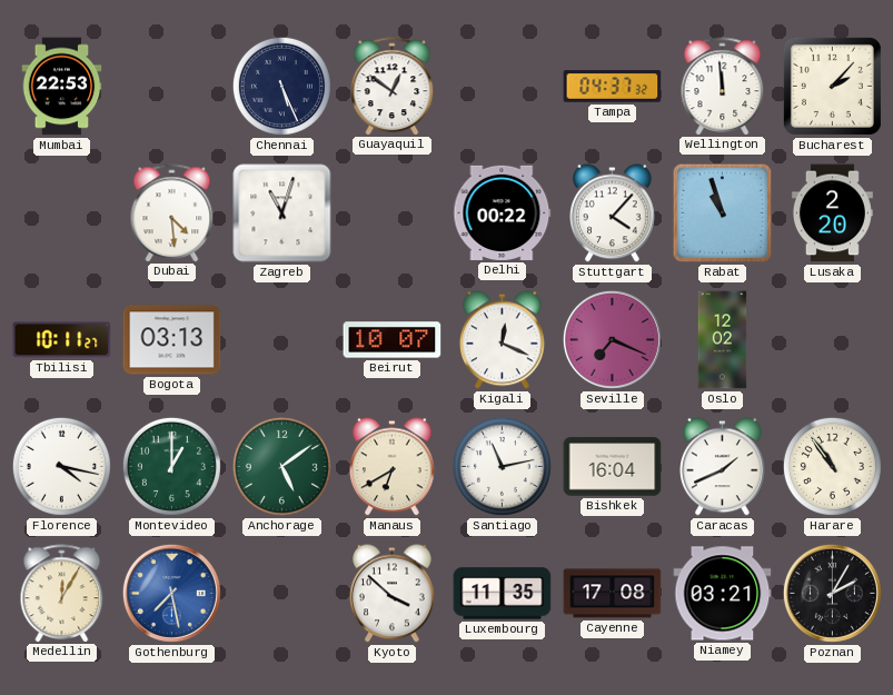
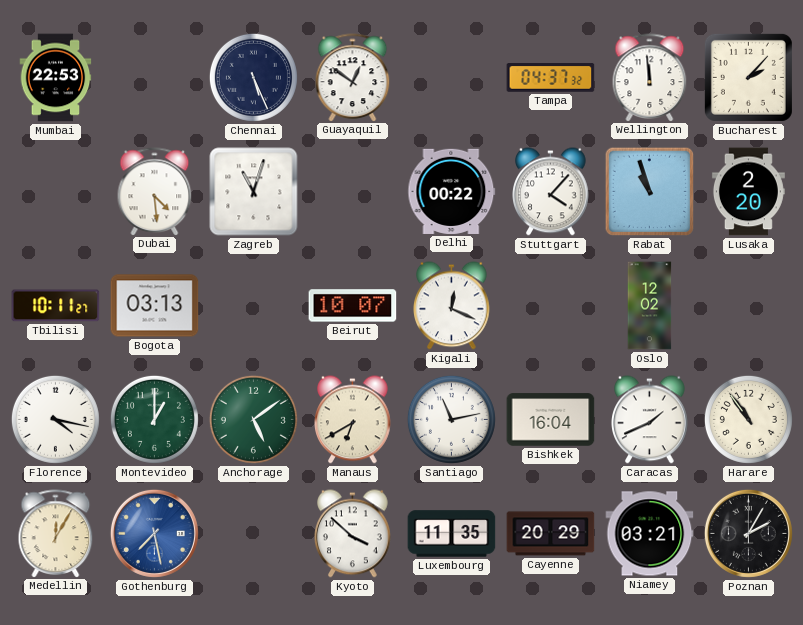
Seville: 7:19 -> none
Cayenne: 17:08 -> 20:29
